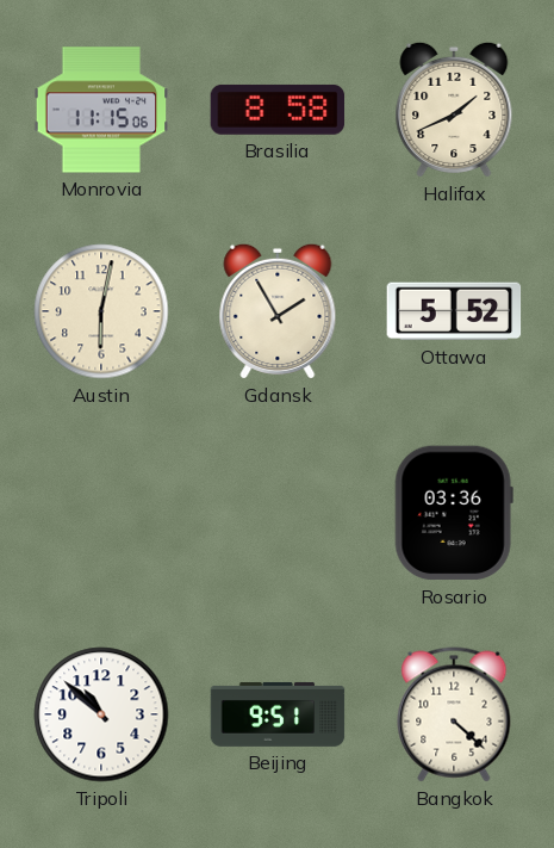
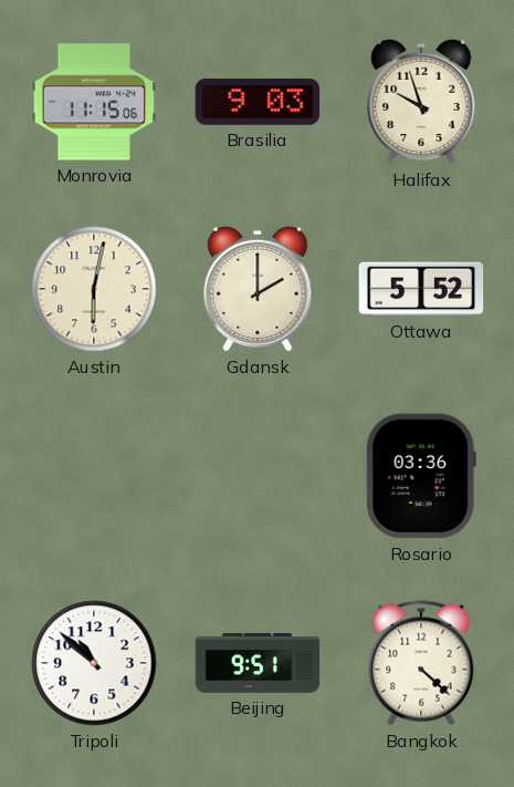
Brasilia: 8:58 -> 9:03
Halifax: 1:41 -> 9:57
Gdansk: 1:55 -> 2:00
